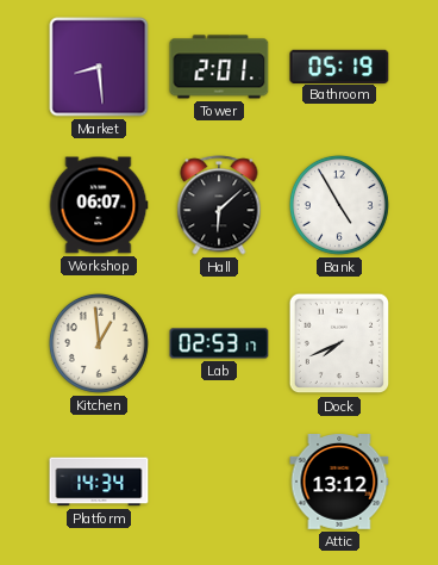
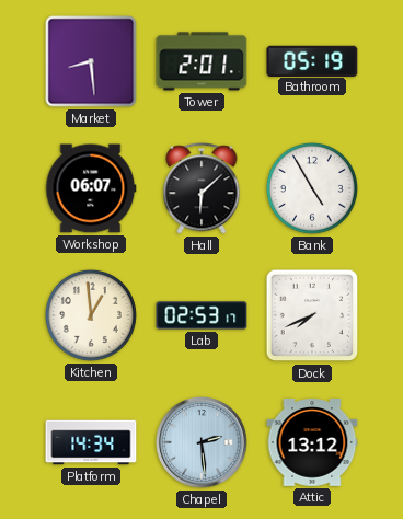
Chapel: none -> 2:29
